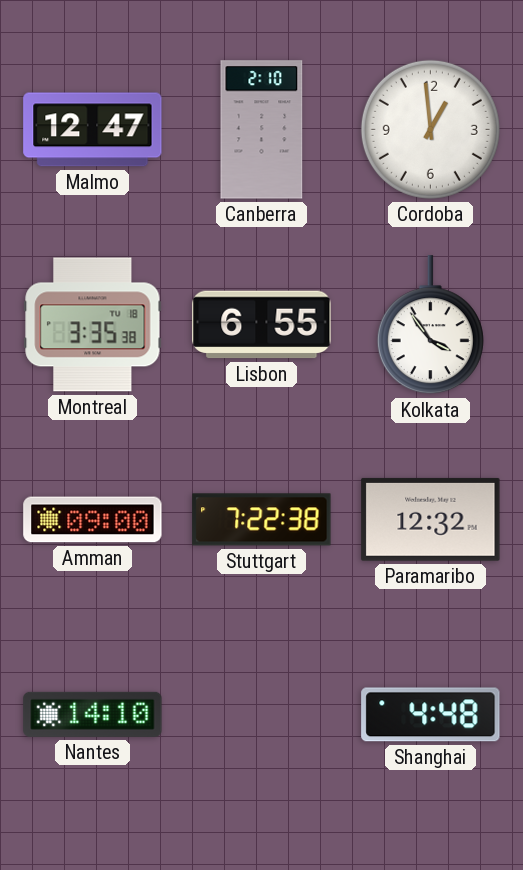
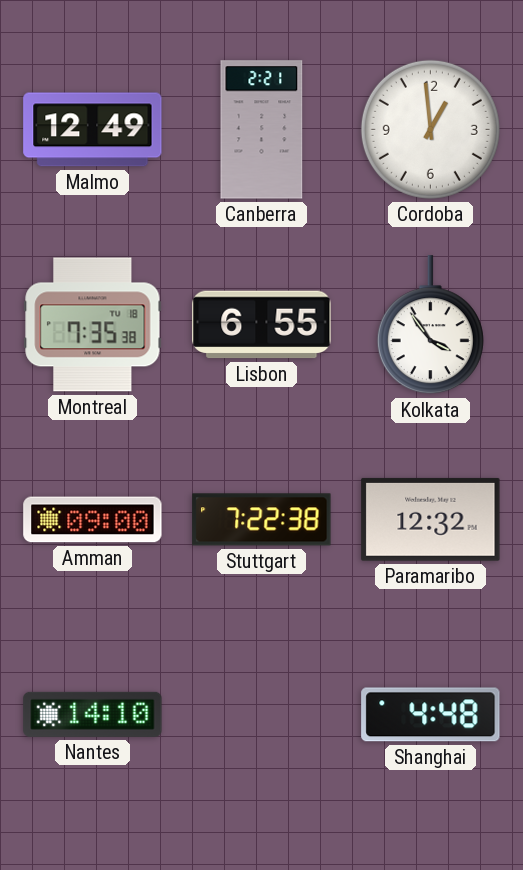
Malmo: 12:47 -> 12:49
Canberra: 2:10 -> 2:21
Montreal: 3:35 -> 7:35
